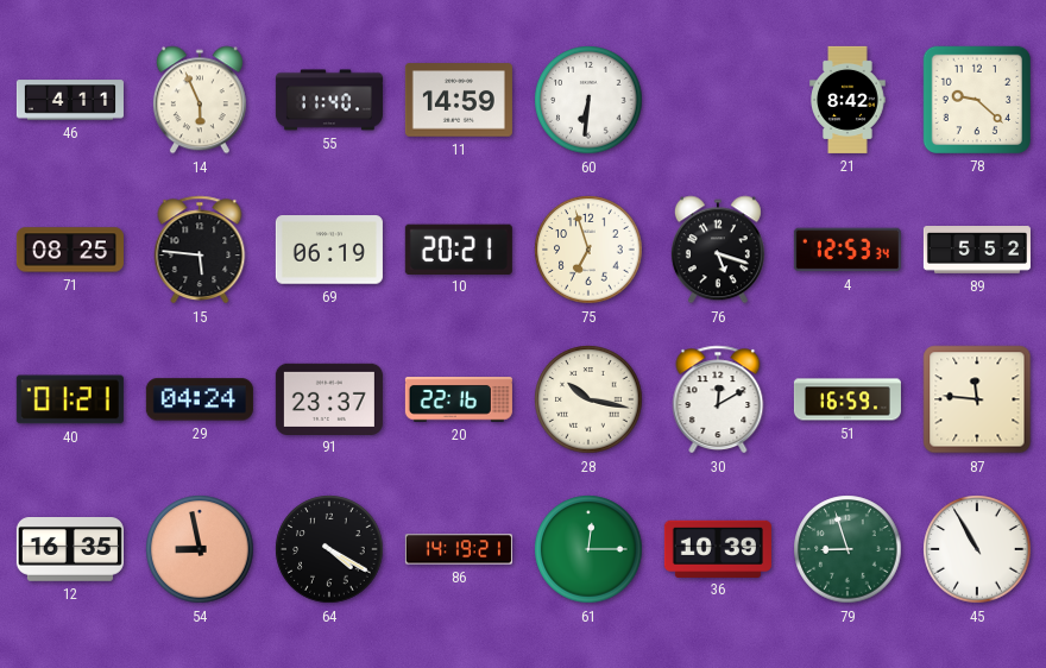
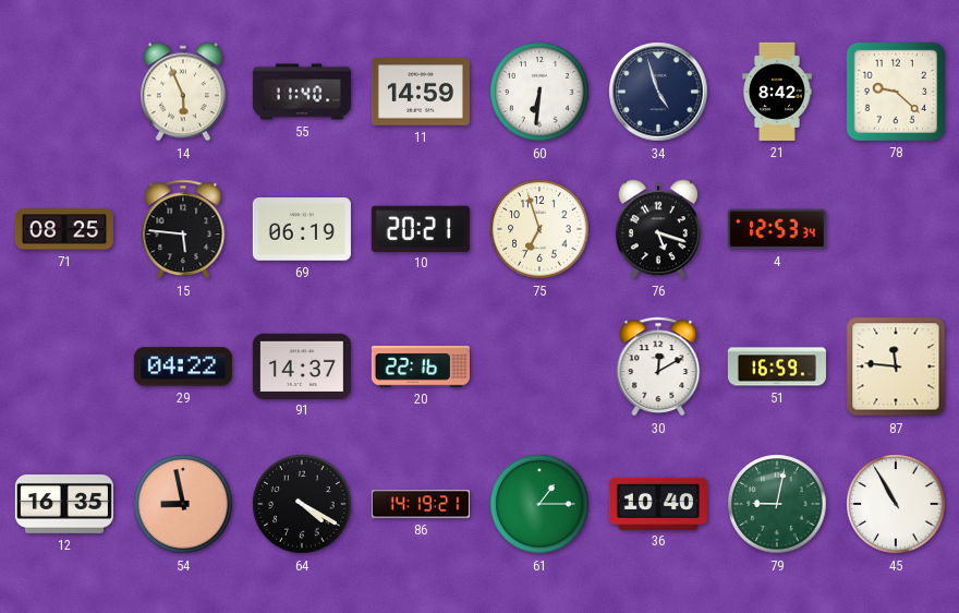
46: 4:11 -> none
34: none -> 4:57
89: 5:52 -> none
40: 01:21 -> none
29: 04:24 -> 04:22
91: 23:37 -> 14:37
28: 10:17 -> none
61: 12:15 -> 1:15
36: 10:39 -> 10:40
79: 8:57 -> 9:02
